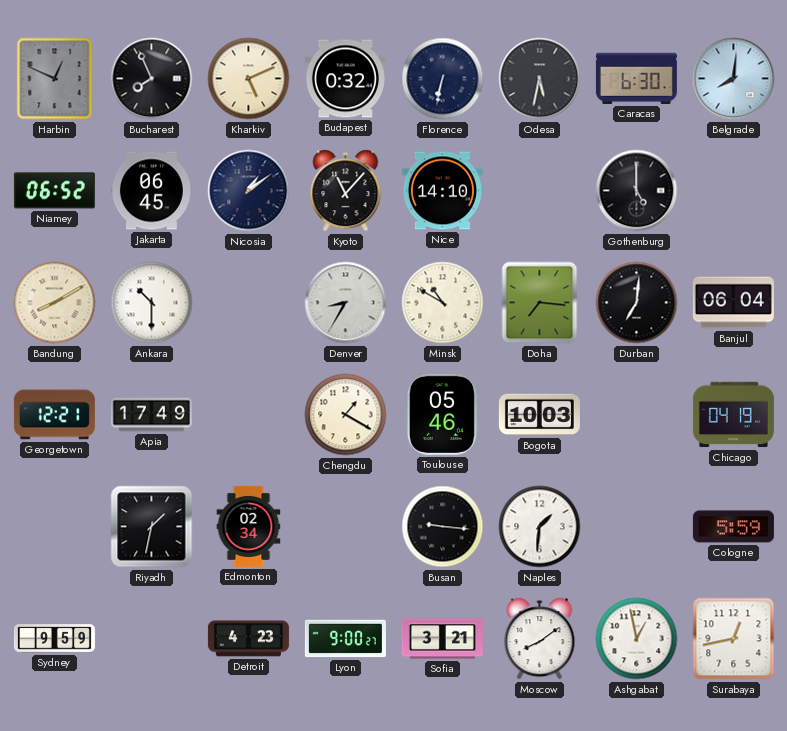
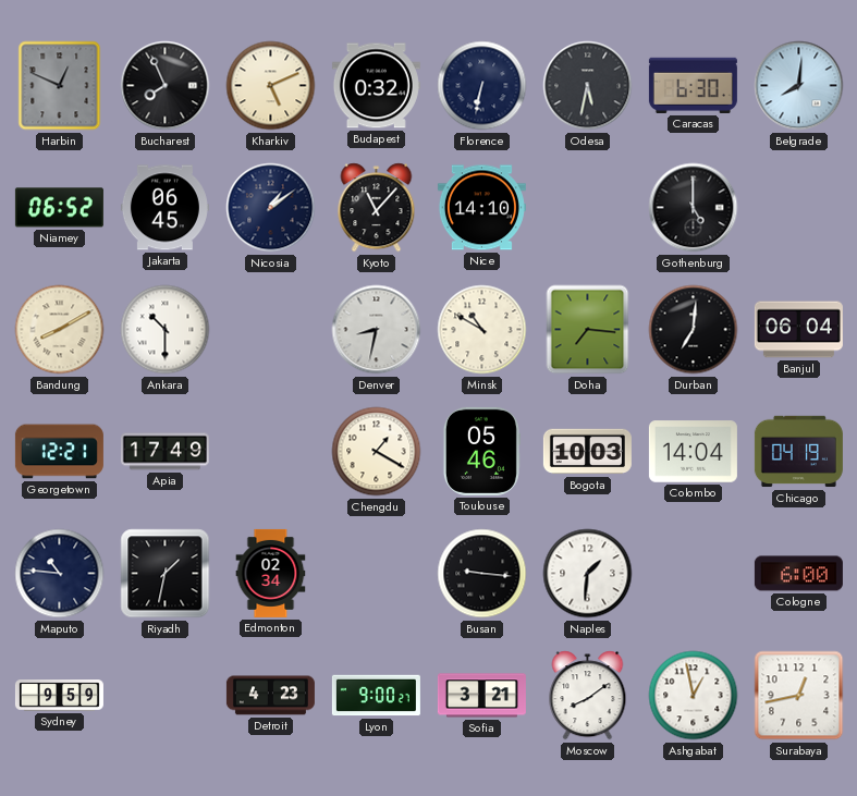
Denver: 8:35 -> 8:32
Colombo: none -> 14:04
Maputo: none -> 10:46
Cologne: 5:59 -> 6:00
